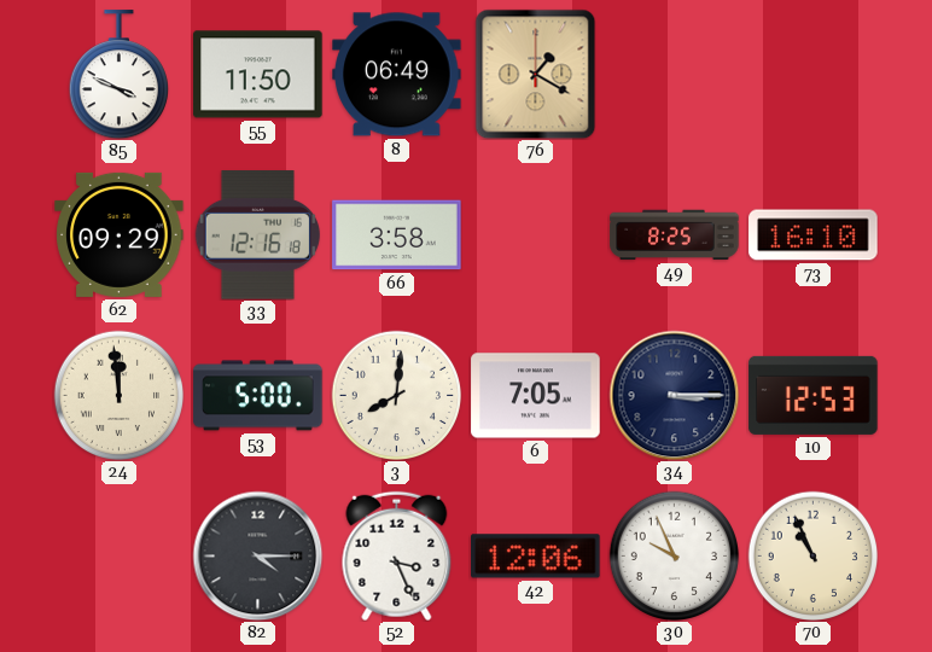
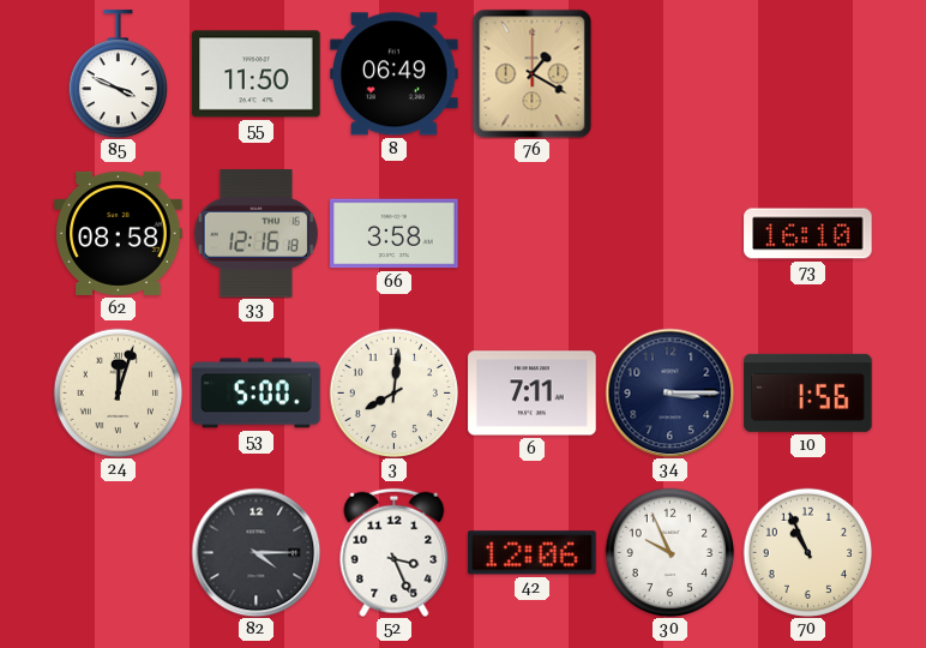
62: 09:29 -> 08:58
49: 8:25 -> none
24: 11:59 -> 12:03
6: 7:05 -> 7:11
10: 12:53 -> 1:56
